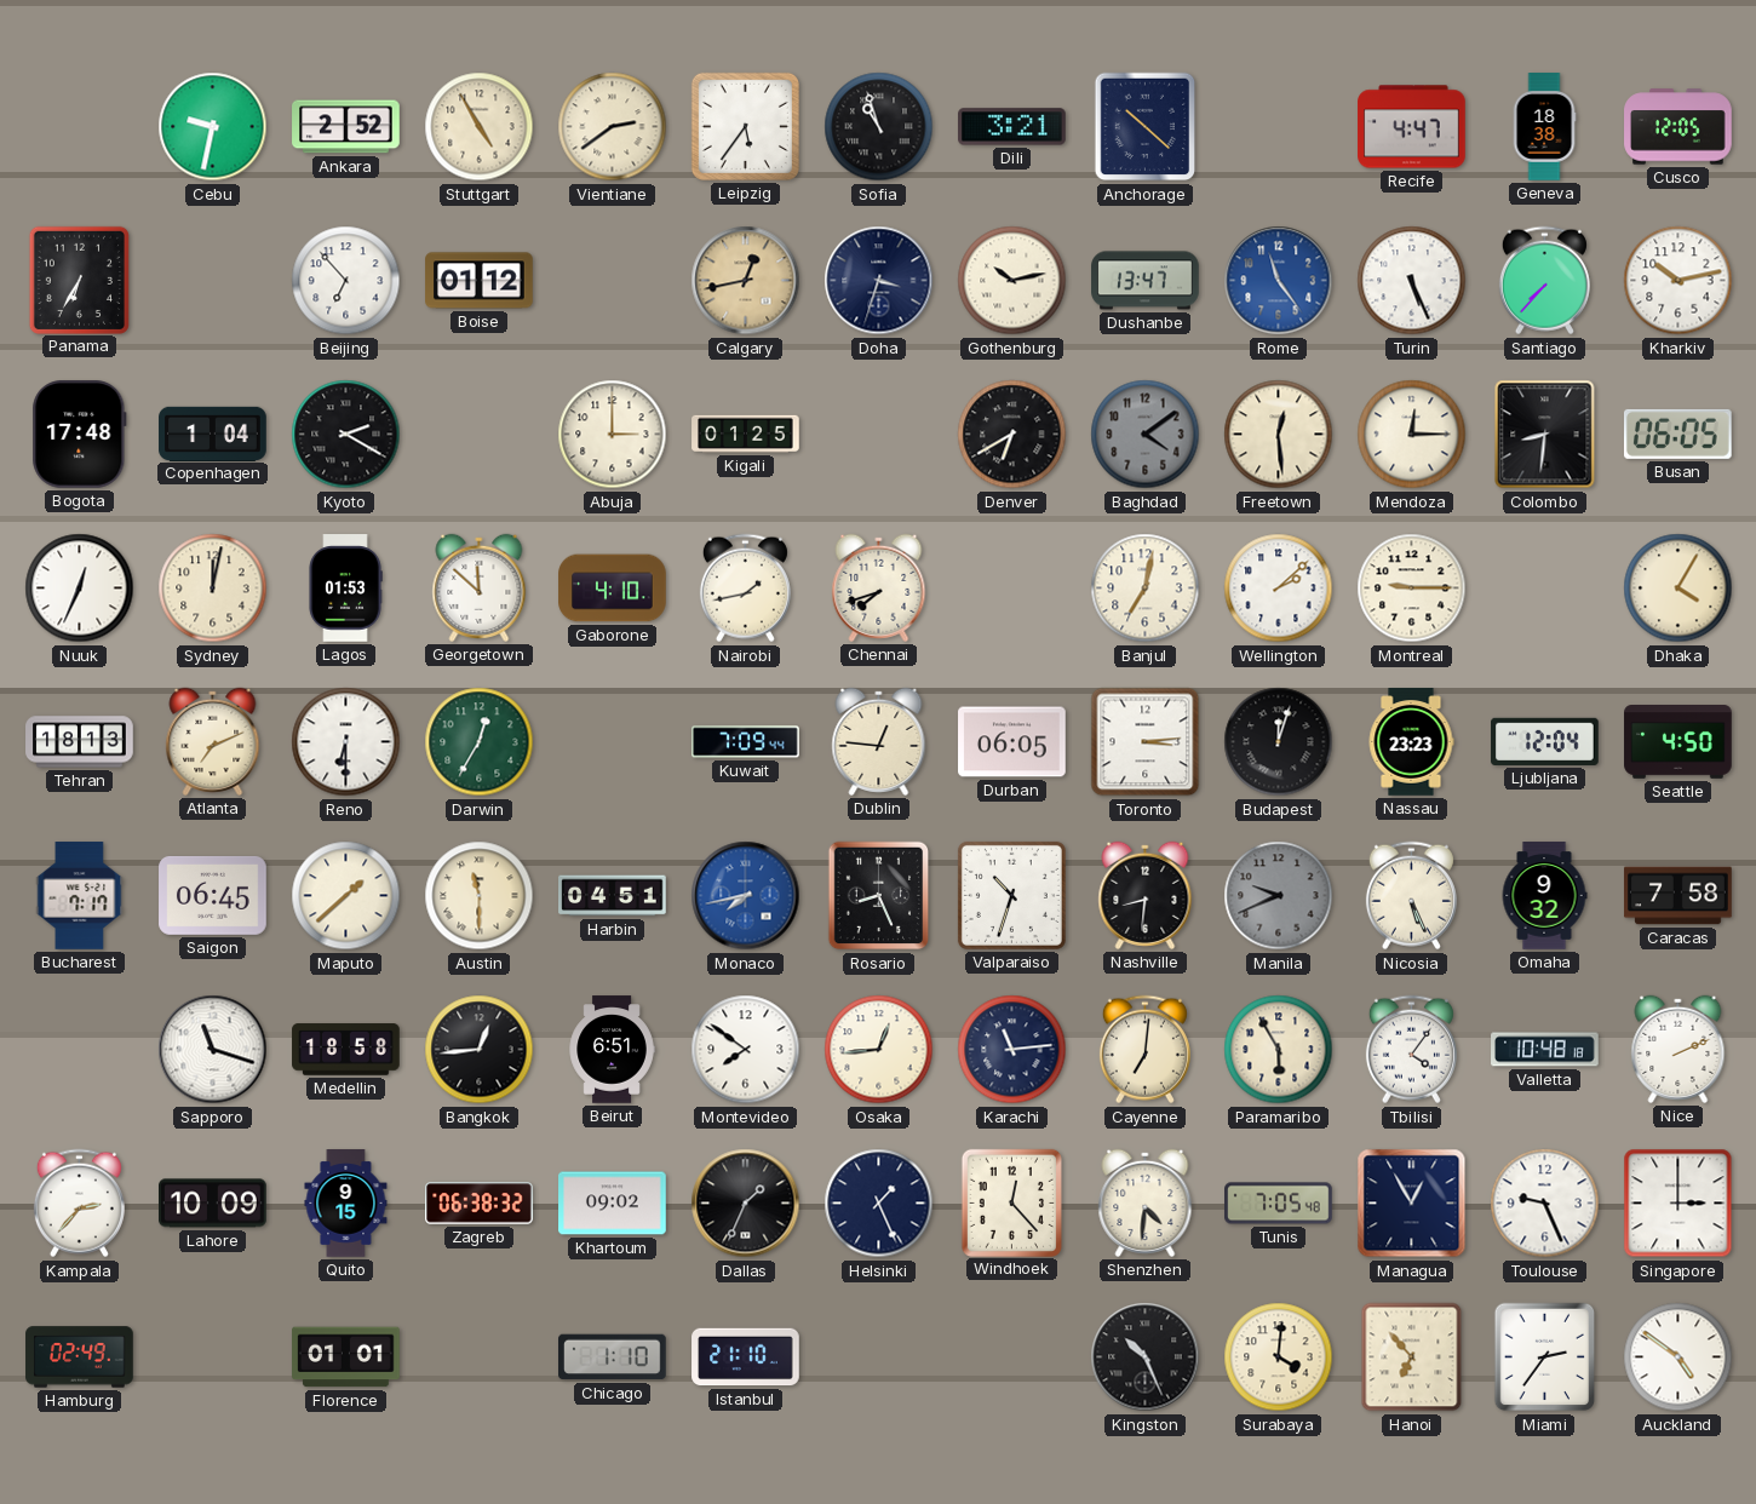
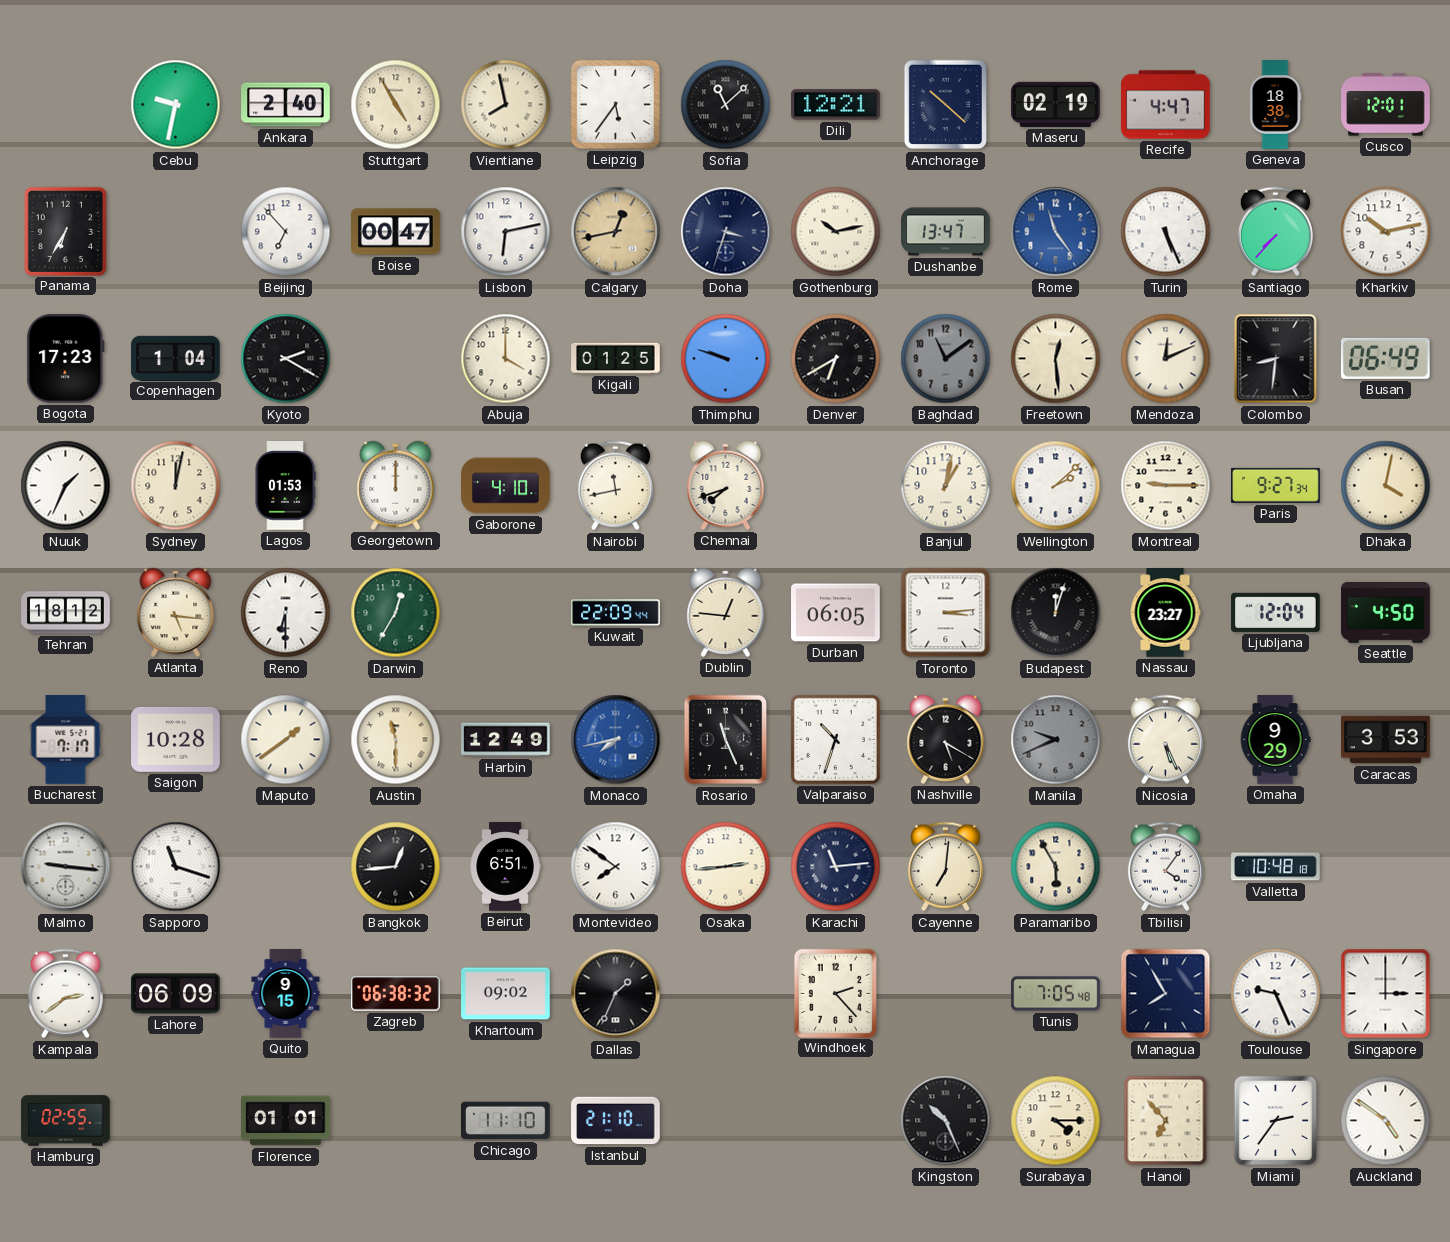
Ankara: 2:52 -> 2:40
Vientiane: 2:39 -> 7:58
Sofia: 10:57 -> 11:08
Dili: 3:21 -> 12:21
Maseru: none -> 02:19
Cusco: 12:05 -> 12:01
Boise: 01:12 -> 00:47
Lisbon: none -> 6:13
Bogota: 17:48 -> 17:23
Abuja: 3:00 -> 4:00
Thimphu: none -> 9:48
Baghdad: 4:09 -> 11:09
Mendoza: 12:15 -> 12:11
Busan: 06:05 -> 06:49
Nuuk: 12:34 -> 1:34
Georgetown: 11:52 -> 12:00
Nairobi: 1:43 -> 11:43
Banjul: 7:02 -> 1:02
Paris: none -> 9:27
Dhaka: 4:05 -> 4:02
Tehran: 18:13 -> 18:12
Atlanta: 7:11 -> 5:16
Kuwait: 7:09 -> 22:09
Nassau: 23:23 -> 23:27
Saigon: 06:45 -> 10:28
Maputo: 1:38 -> 1:39
Harbin: 04:51 -> 12:49
Rosario: 8:26 -> 11:26
Nashville: 8:31 -> 5:20
Omaha: 9:32 -> 9:29
Caracas: 7:58 -> 3:53
Malmo: none -> 9:16
Medellin: 18:58 -> none
Osaka: 12:44 -> 2:44
Nice: 2:11 -> none
Kampala: 2:37 -> 2:39
Lahore: 10:09 -> 06:09
Helsinki: 1:26 -> none
Windhoek: 12:23 -> 2:23
Shenzhen: 4:31 -> none
Managua: 12:55 -> 7:55
Hamburg: 02:49 -> 02:55
Chicago: 1:10 -> 11:10
Surabaya: 4:01 -> 4:15
